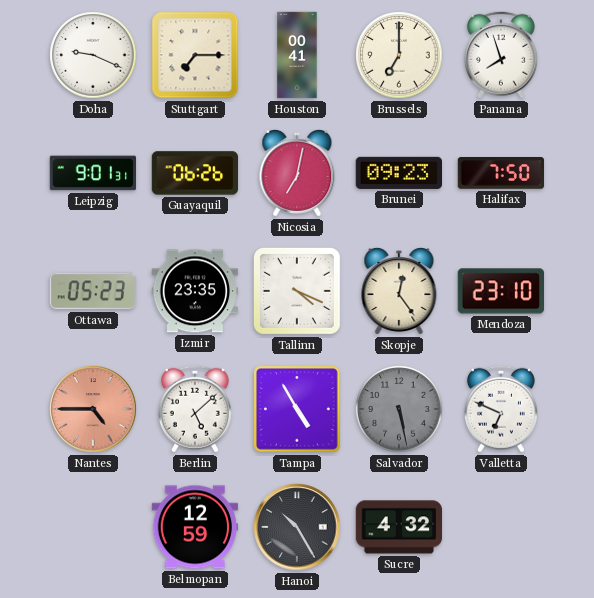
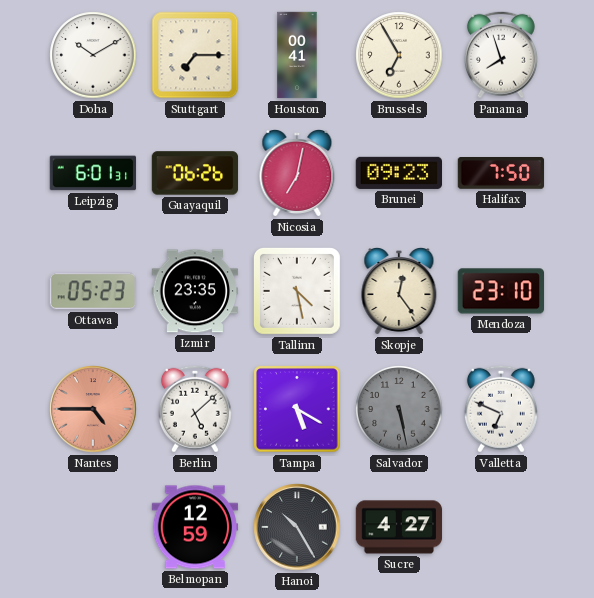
Doha: 9:19 -> 10:10
Brussels: 7:00 -> 6:55
Leipzig: 9:01 -> 6:01
Tallinn: 4:19 -> 4:28
Tampa: 4:55 -> 5:20
Sucre: 4:32 -> 4:27
